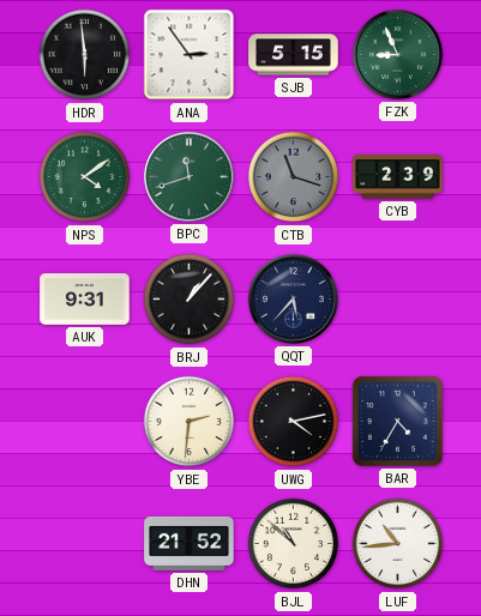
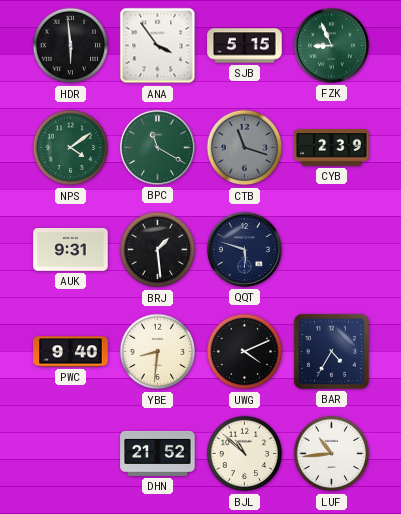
ANA: 2:54 -> 3:54
BPC: 11:42 -> 11:20
BRJ: 1:07 -> 1:29
QQT: 5:37 -> 5:48
PWC: none -> 9:40
YBE: 2:31 -> 8:31
UWG: 4:13 -> 4:11
